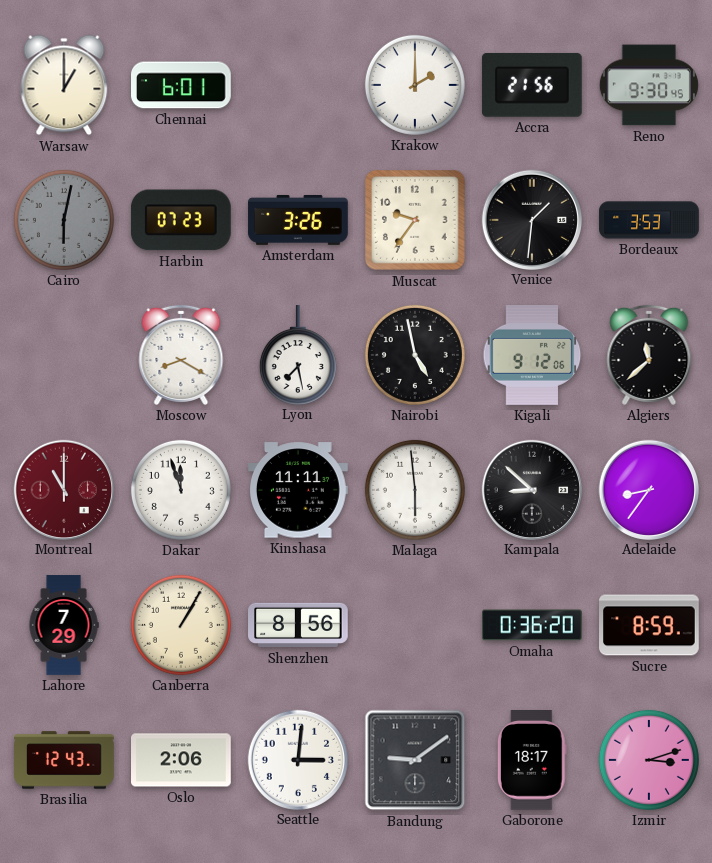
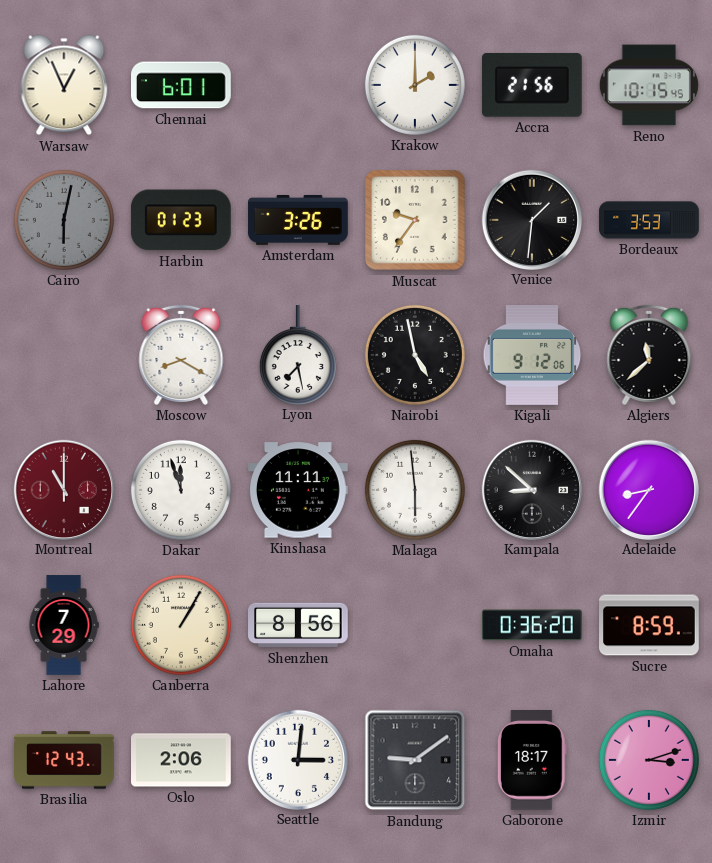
Warsaw: 1:00 -> 12:56
Reno: 9:30 -> 10:15
Harbin: 07:23 -> 01:23
